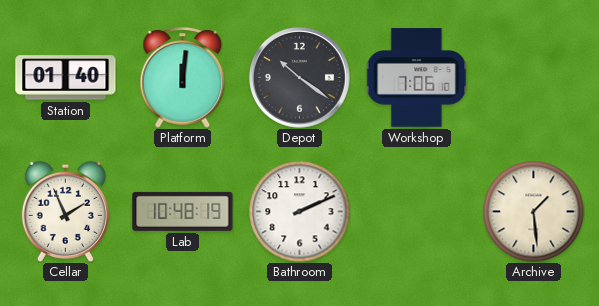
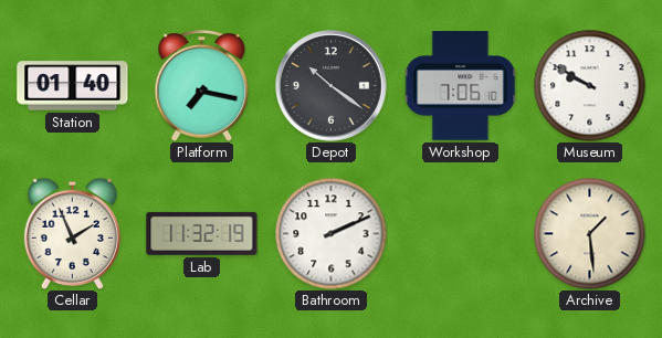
Platform: 12:01 -> 7:17
Museum: none -> 9:50
Lab: 10:48 -> 11:32
